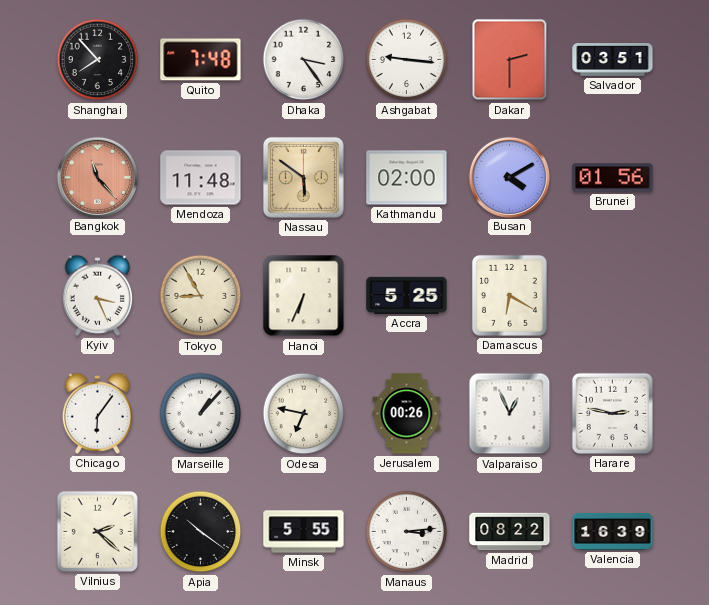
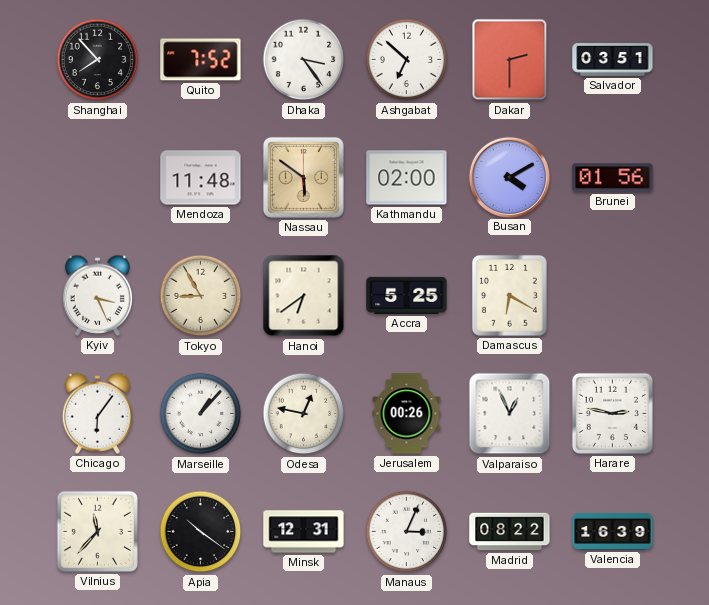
Quito: 7:48 -> 7:52
Ashgabat: 9:16 -> 6:52
Bangkok: 11:23 -> none
Hanoi: 6:34 -> 6:39
Odesa: 6:47 -> 12:47
Vilnius: 2:22 -> 11:37
Minsk: 5:55 -> 12:31
Manaus: 3:14 -> 3:04
